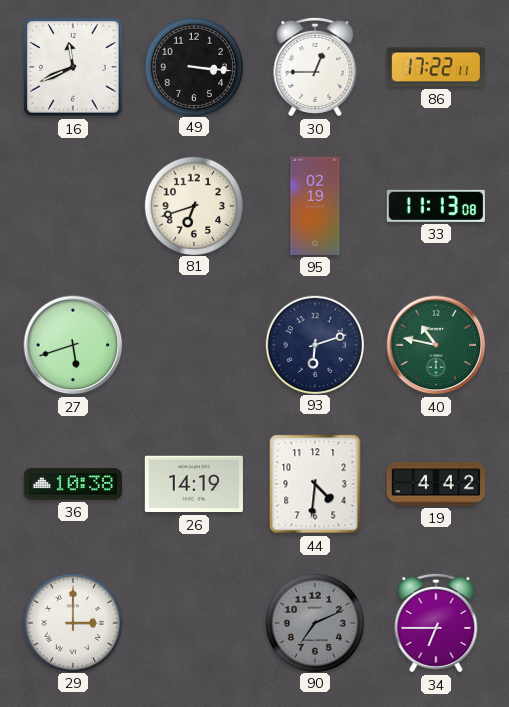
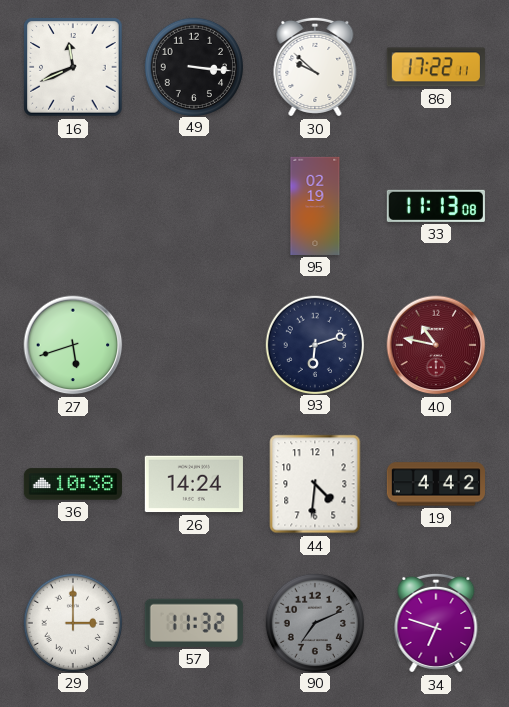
30: 12:45 -> 9:52
81: 6:42 -> none
40 dial: green -> burgundy
26: 14:19 -> 14:24
57: none -> 11:32
34: 6:45 -> 6:48
